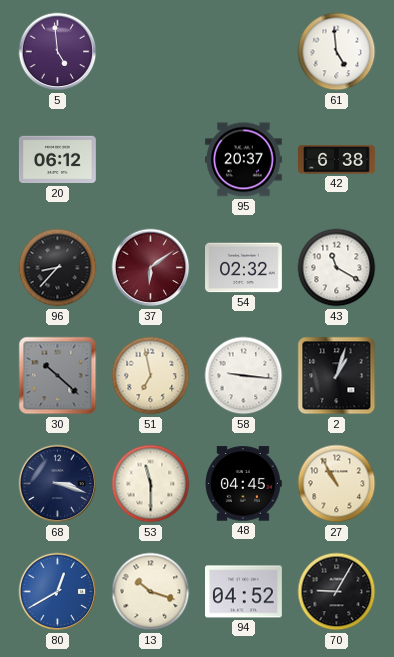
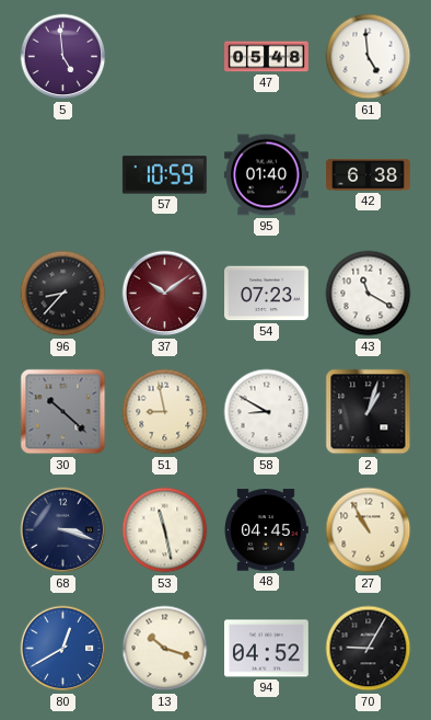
47: none -> 05:48
20: 06:12 -> none
57: none -> 10:59
95: 20:37 -> 01:40
37: 6:09 -> 10:09
54: 02:32 -> 07:23
51: 6:58 -> 8:58
58: 9:16 -> 8:50
53: 11:30 -> 11:28
